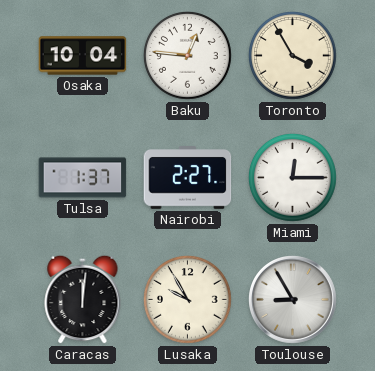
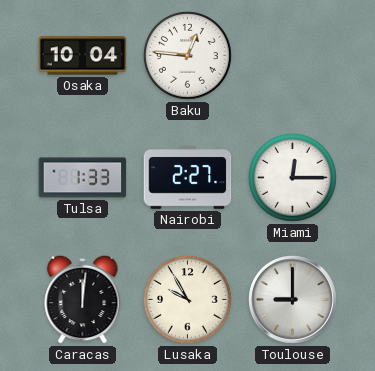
Toronto: 3:55 -> none
Tulsa: 1:37 -> 1:33
Toulouse: 8:55 -> 9:00
